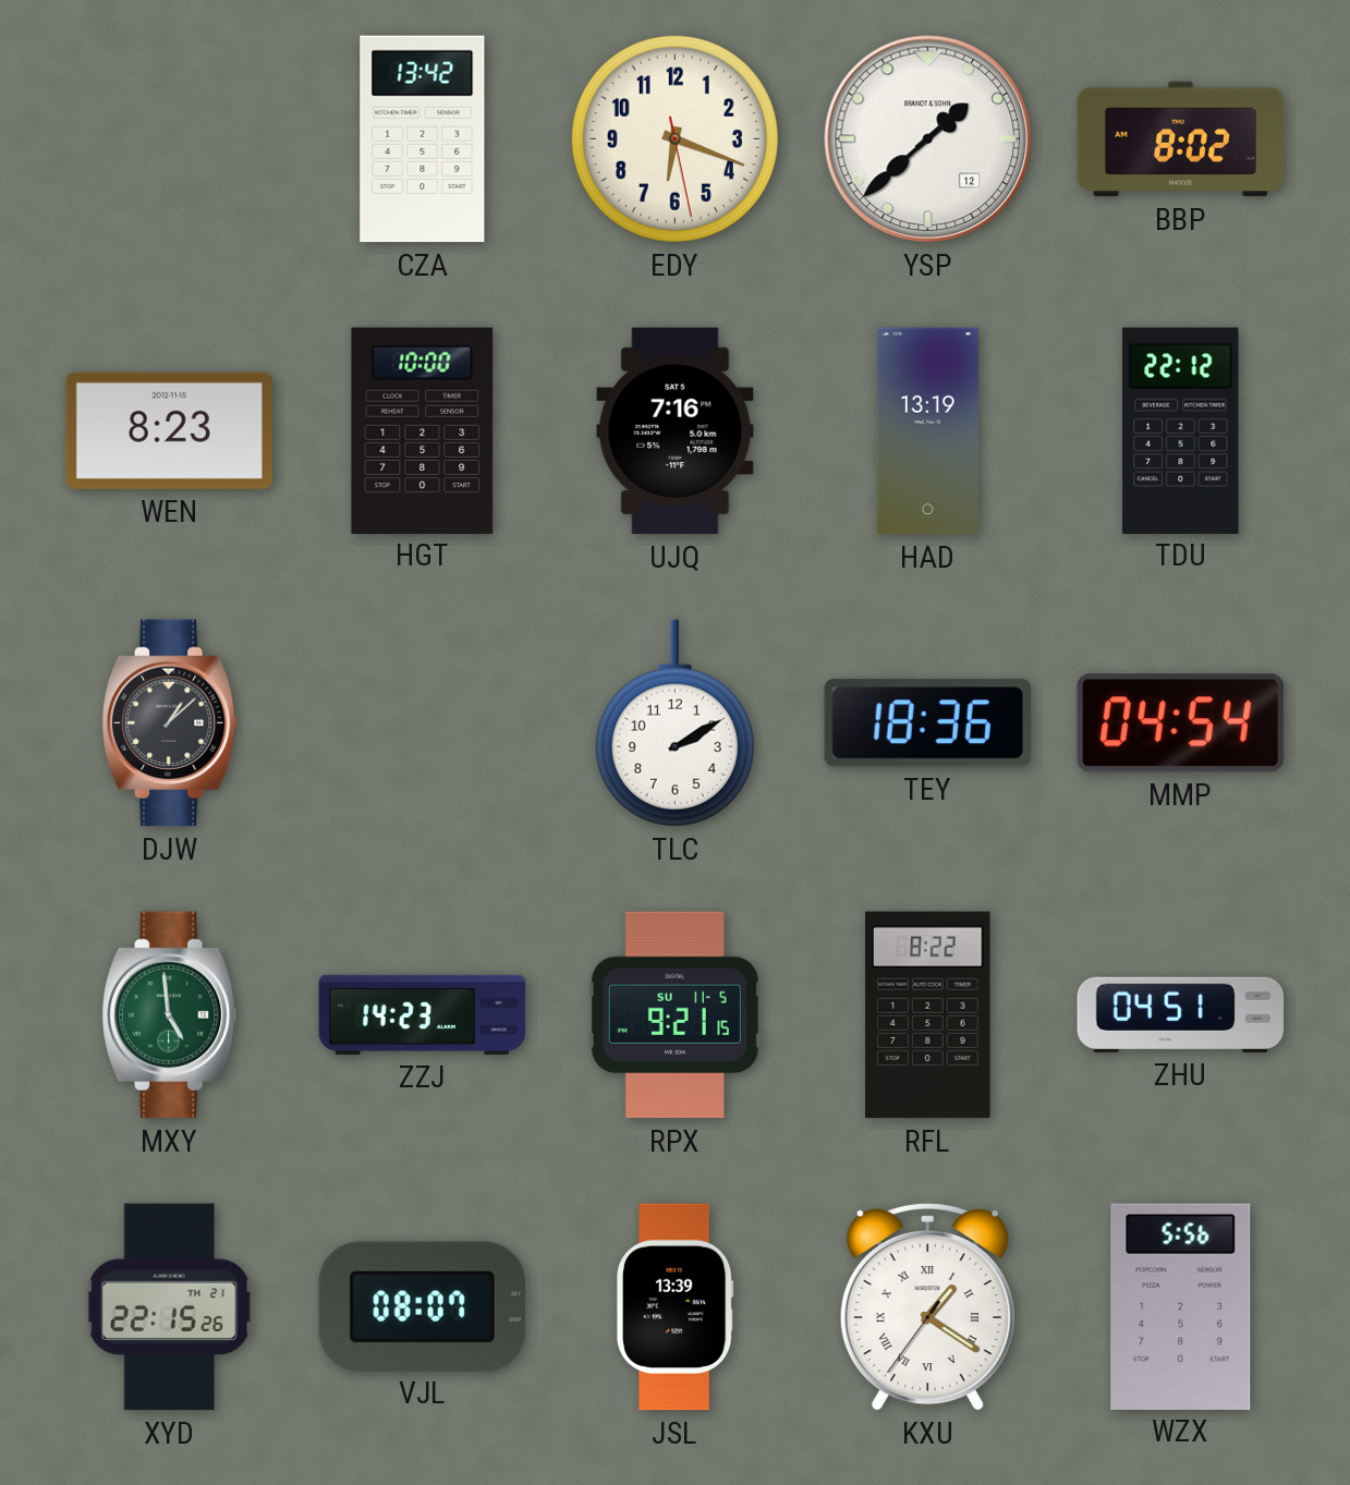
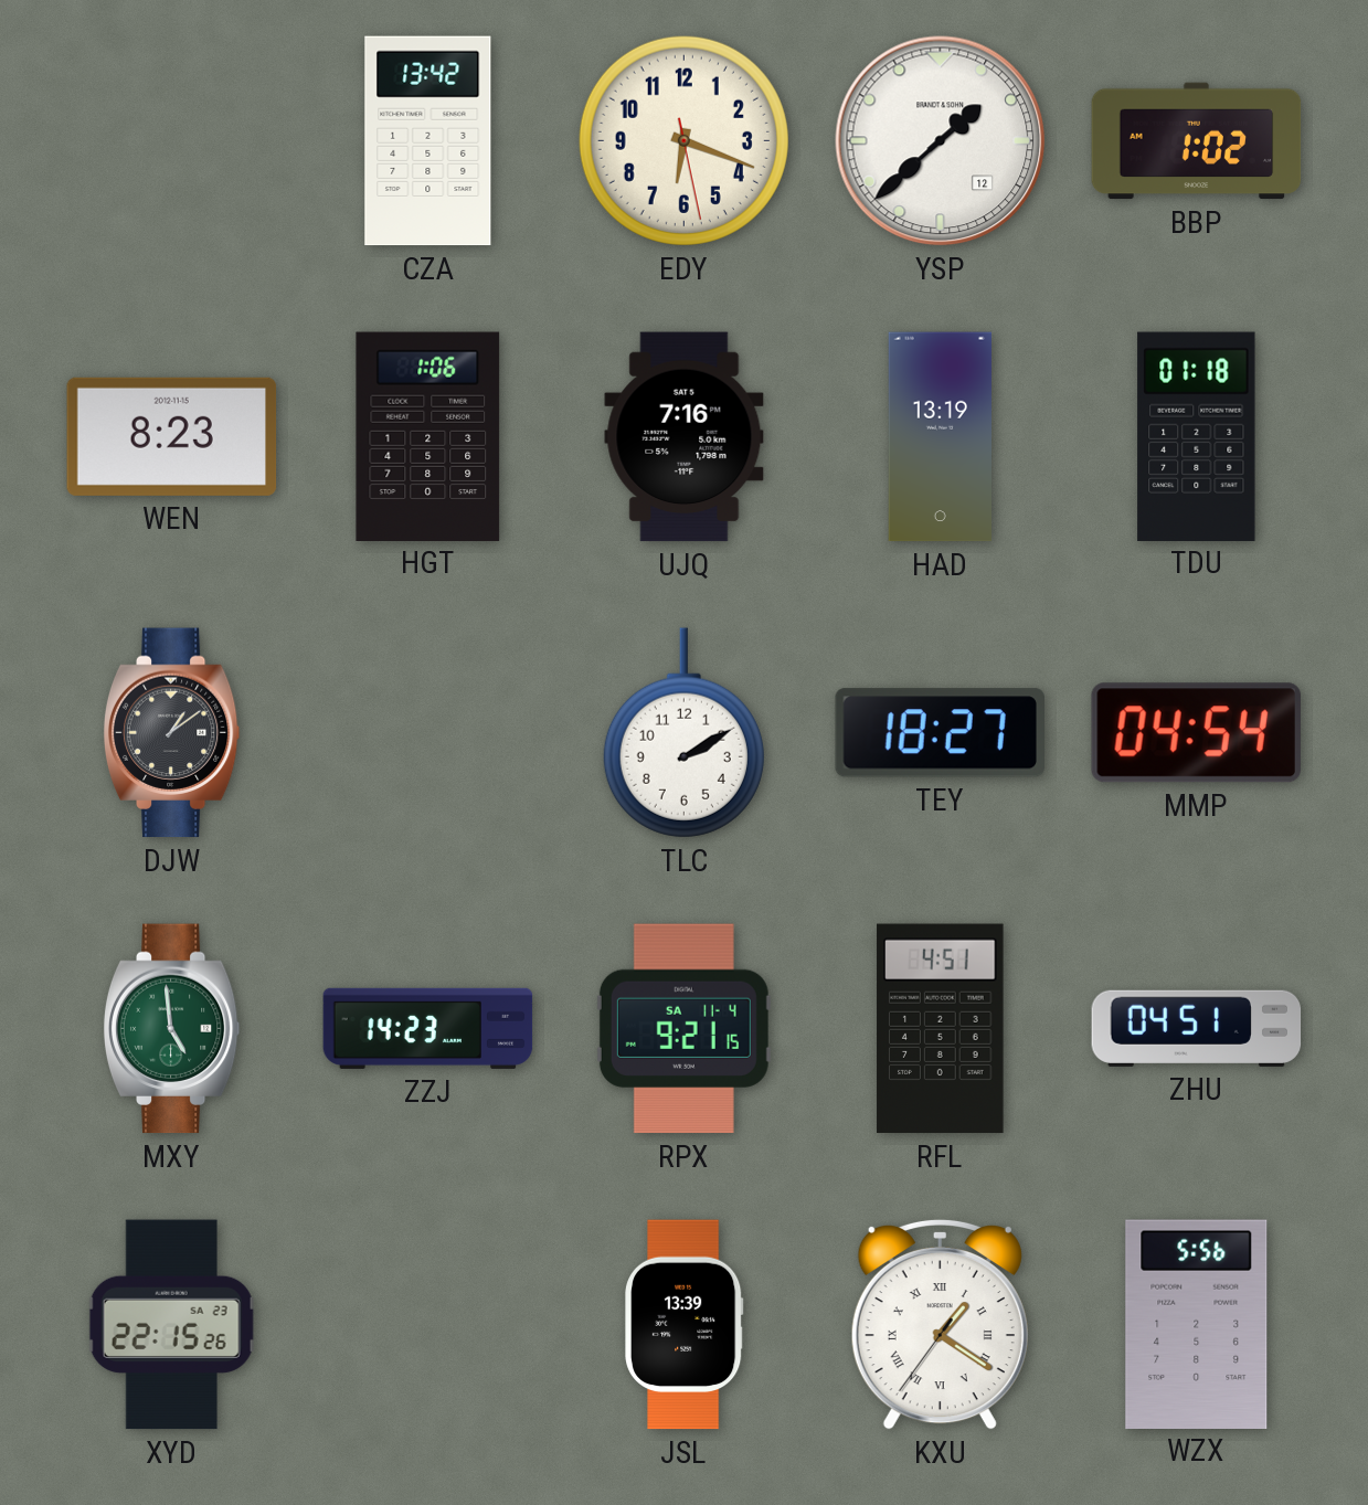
BBP: 8:02 -> 1:02
HGT: 10:00 -> 1:06
TDU: 22:12 -> 01:18
DJW: 1:08 -> 1:09
TEY: 18:36 -> 18:27
RPX date: SU 11-5 -> SA 11-4
RFL: 8:22 -> 4:51
XYD date: TH 21 -> SA 23
VJL: 08:07 -> none
